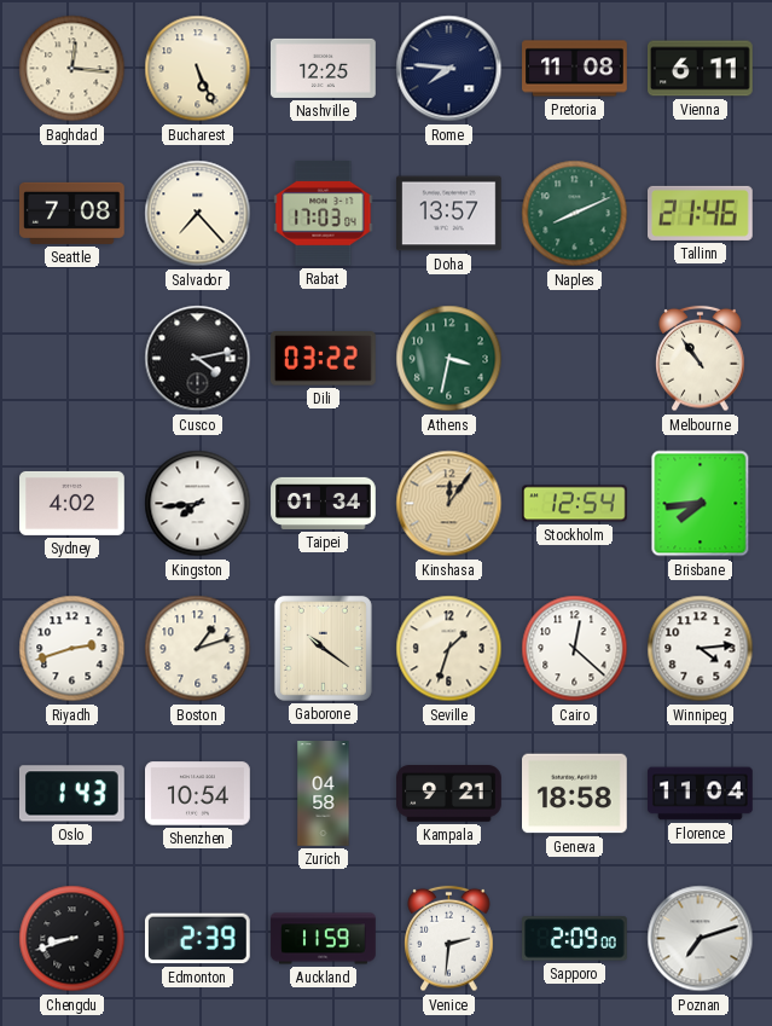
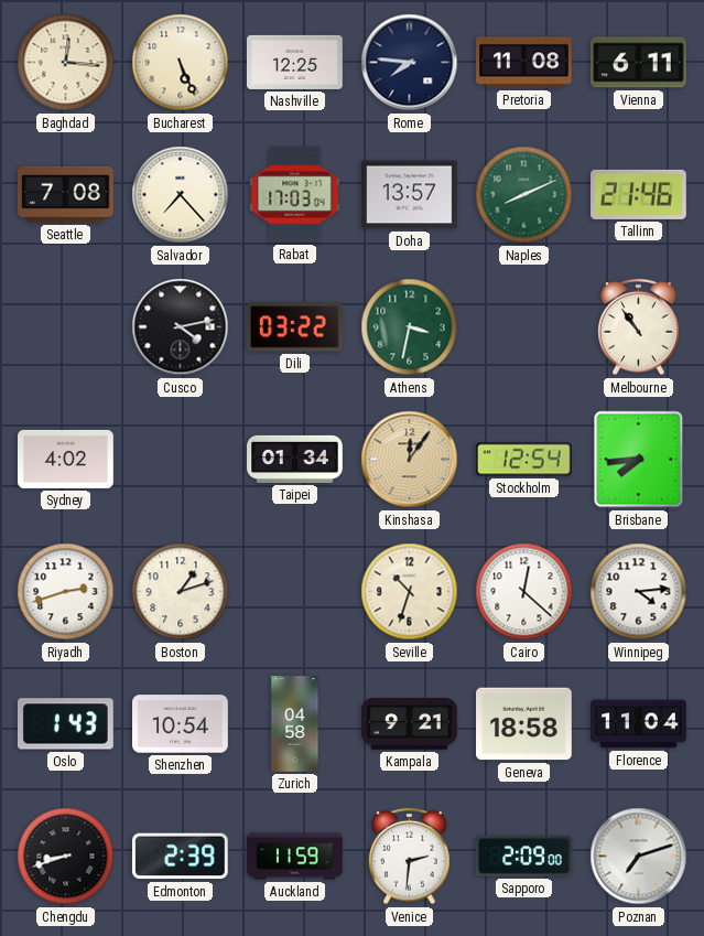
Kingston: 7:44 -> none
Gaborone: 10:21 -> none
Seville: 1:33 -> 10:33
